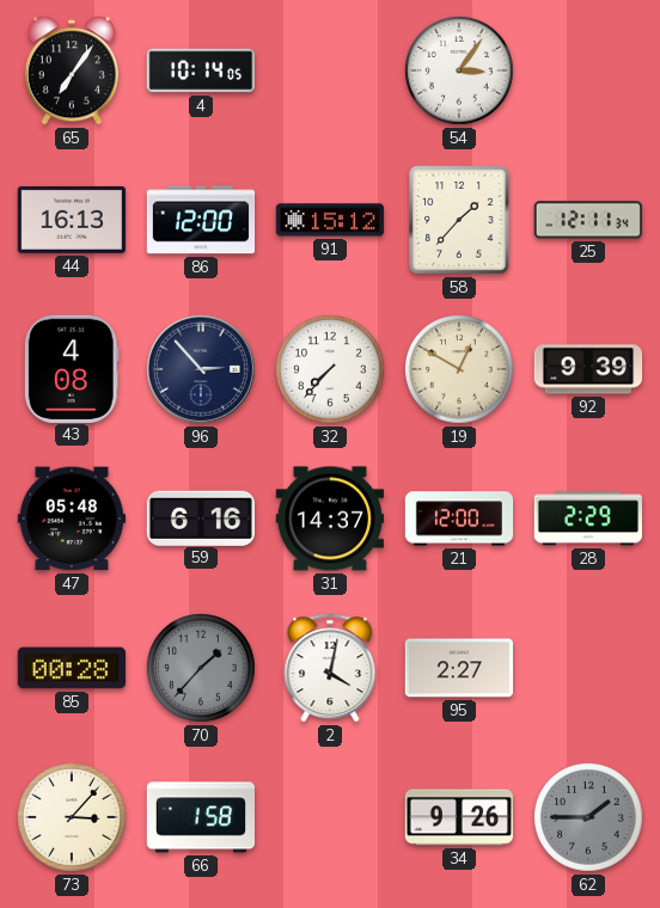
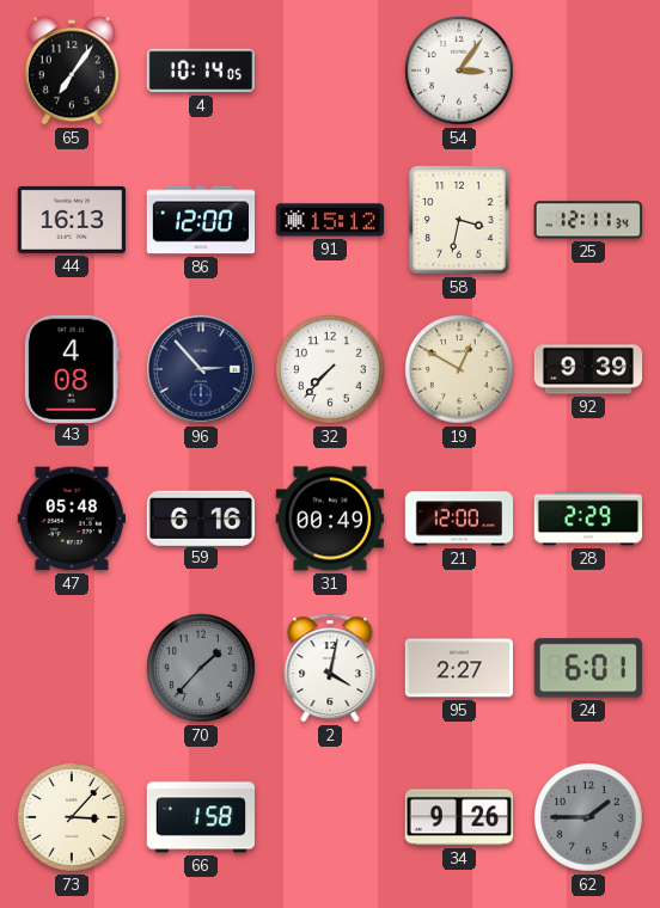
58: 1:37 -> 3:32
31: 14:37 -> 00:49
85: 00:28 -> none
24: none -> 6:01
